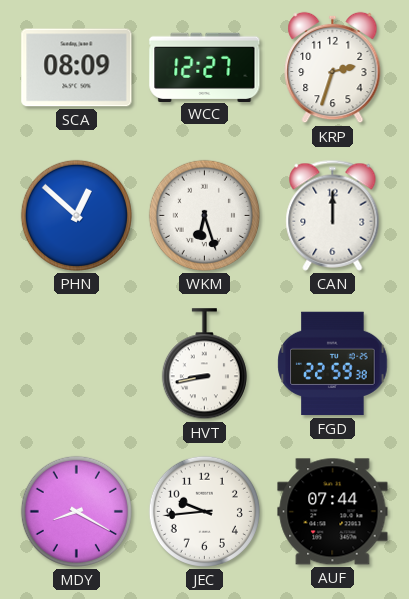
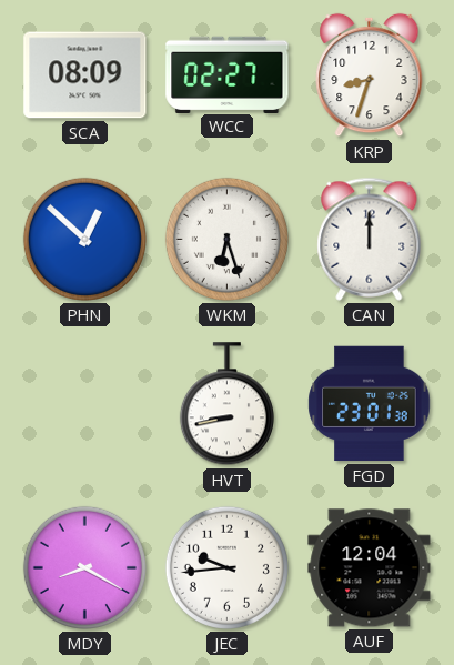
WCC: 12:27 -> 02:27
KRP: 2:33 -> 8:33
FGD: 22:59 -> 23:01
AUF: 07:44 -> 12:04
